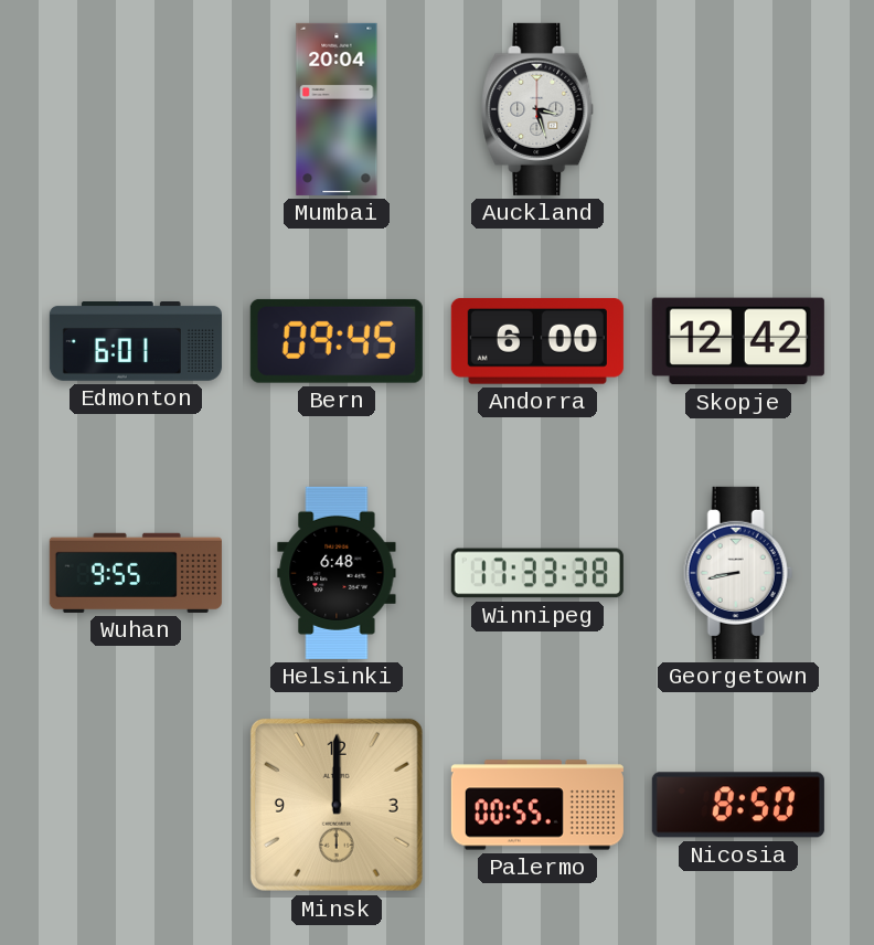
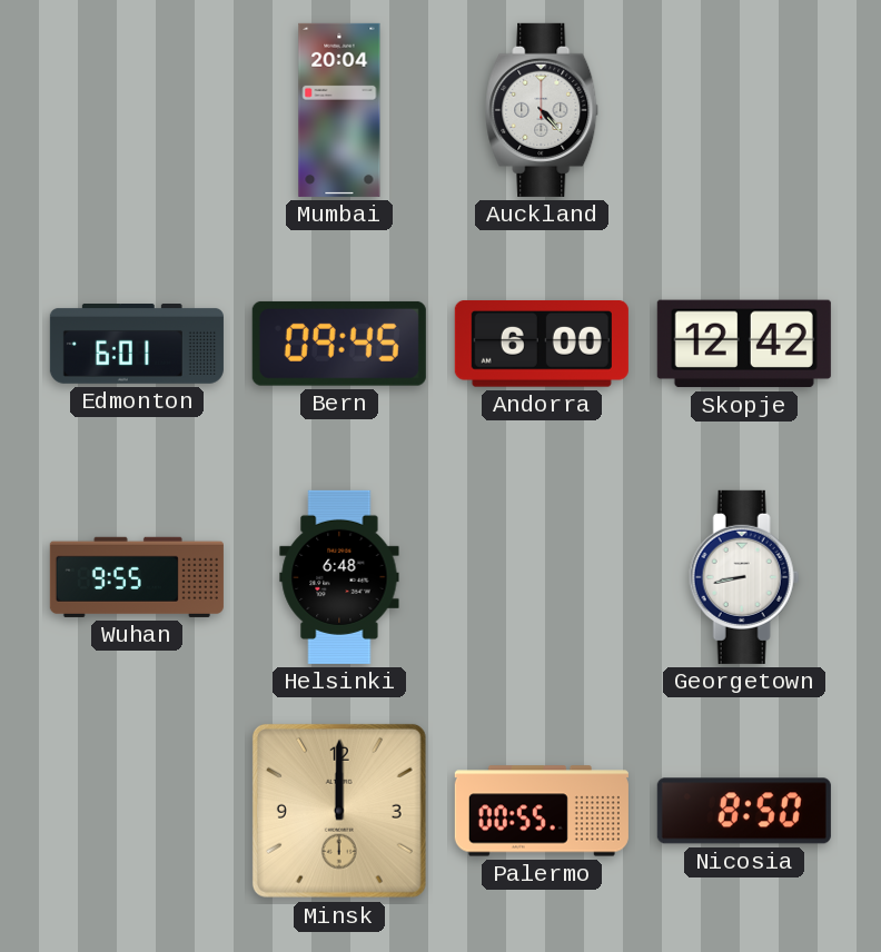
Auckland: 3:27 -> 4:23
Winnipeg: 17:33 -> none
